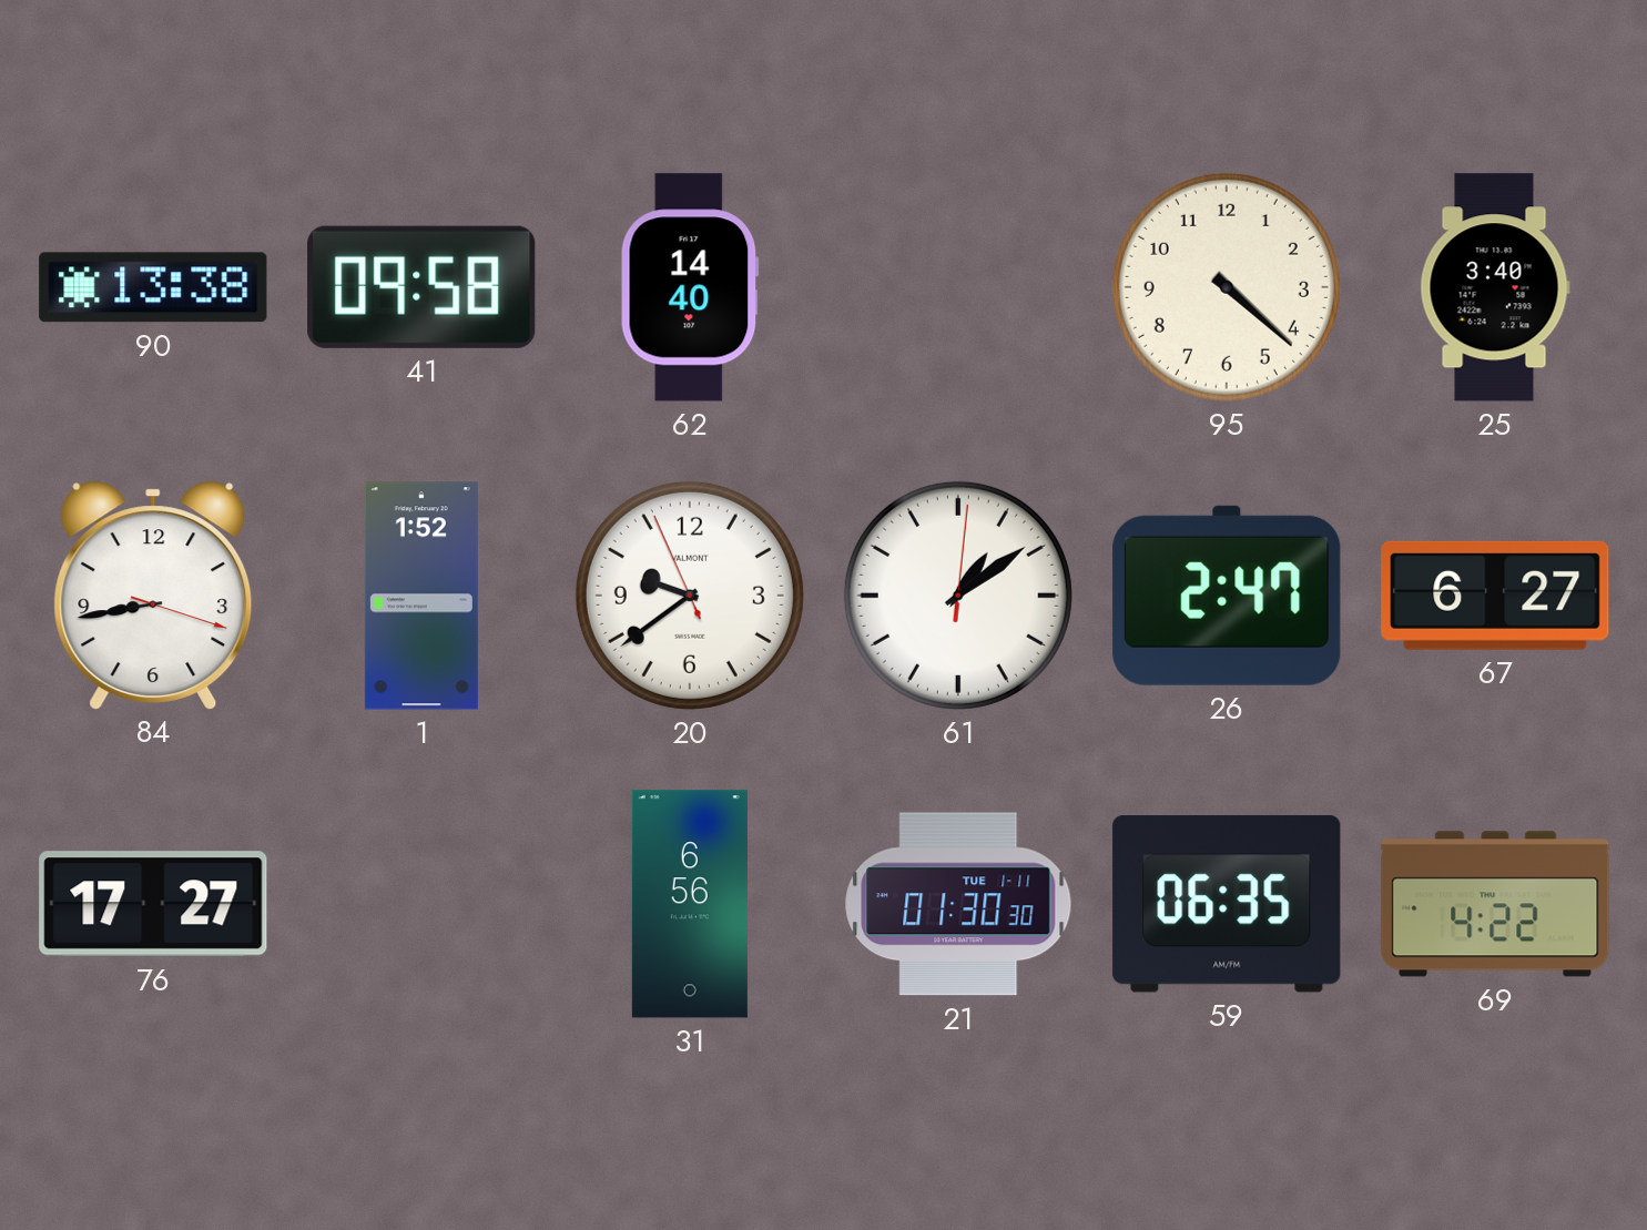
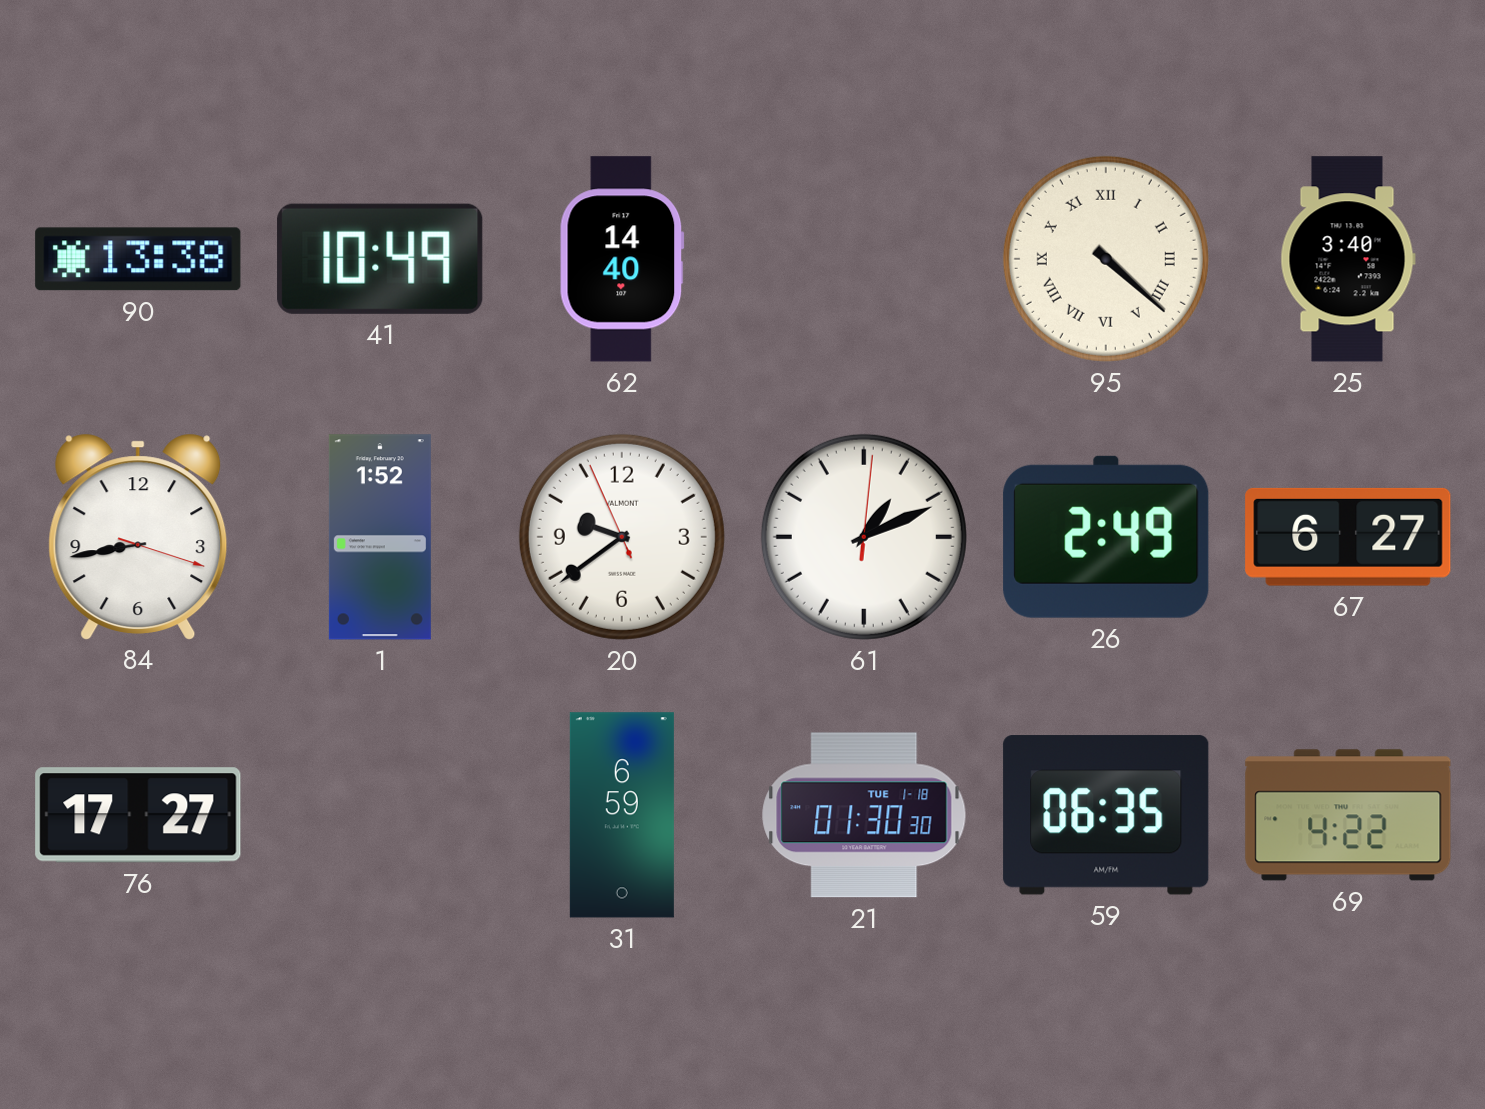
41: 09:58 -> 10:49
95 numerals: Arabic -> Roman
61: 1:09 -> 1:11
26: 2:47 -> 2:49
31: 6:56 -> 6:59
21 date: TUE 1-11 -> TUE 1-18
